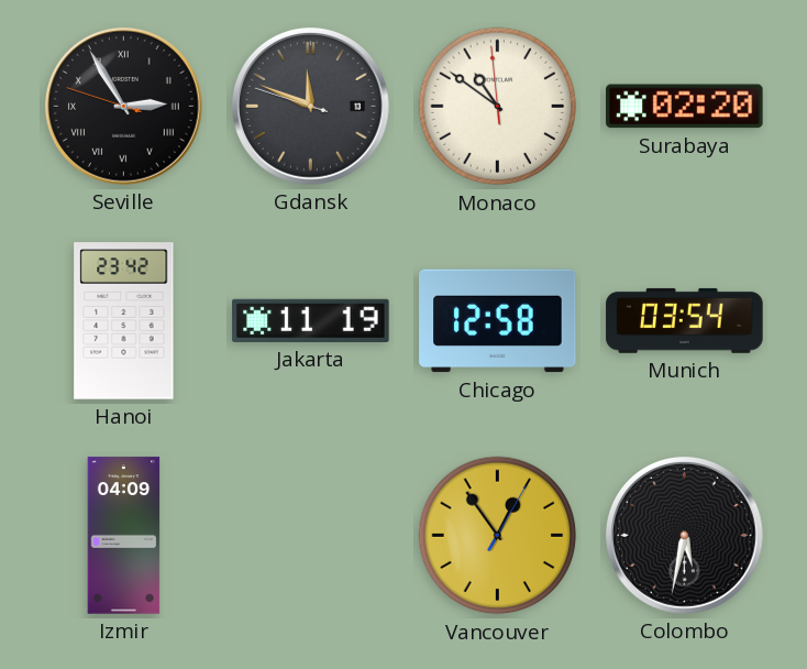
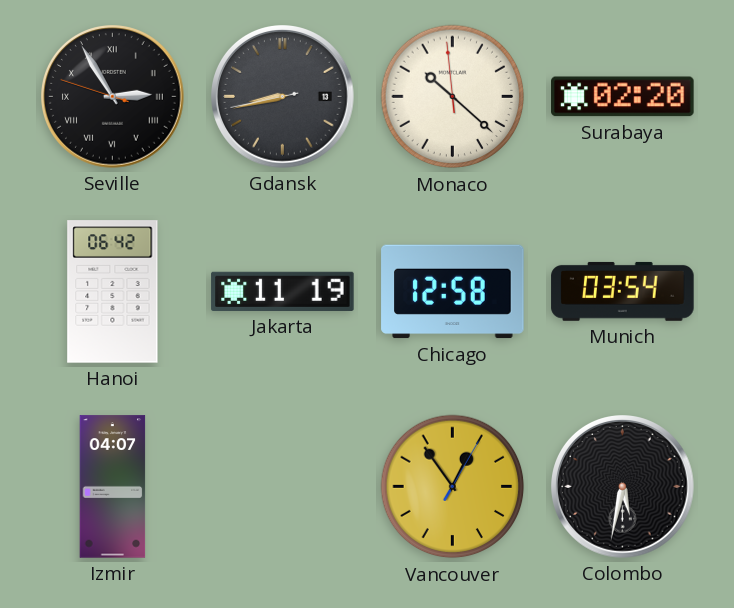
Gdansk: 11:48 -> 8:42
Monaco: 10:50 -> 10:21
Hanoi: 23:42 -> 06:42
Izmir: 04:09 -> 04:07
